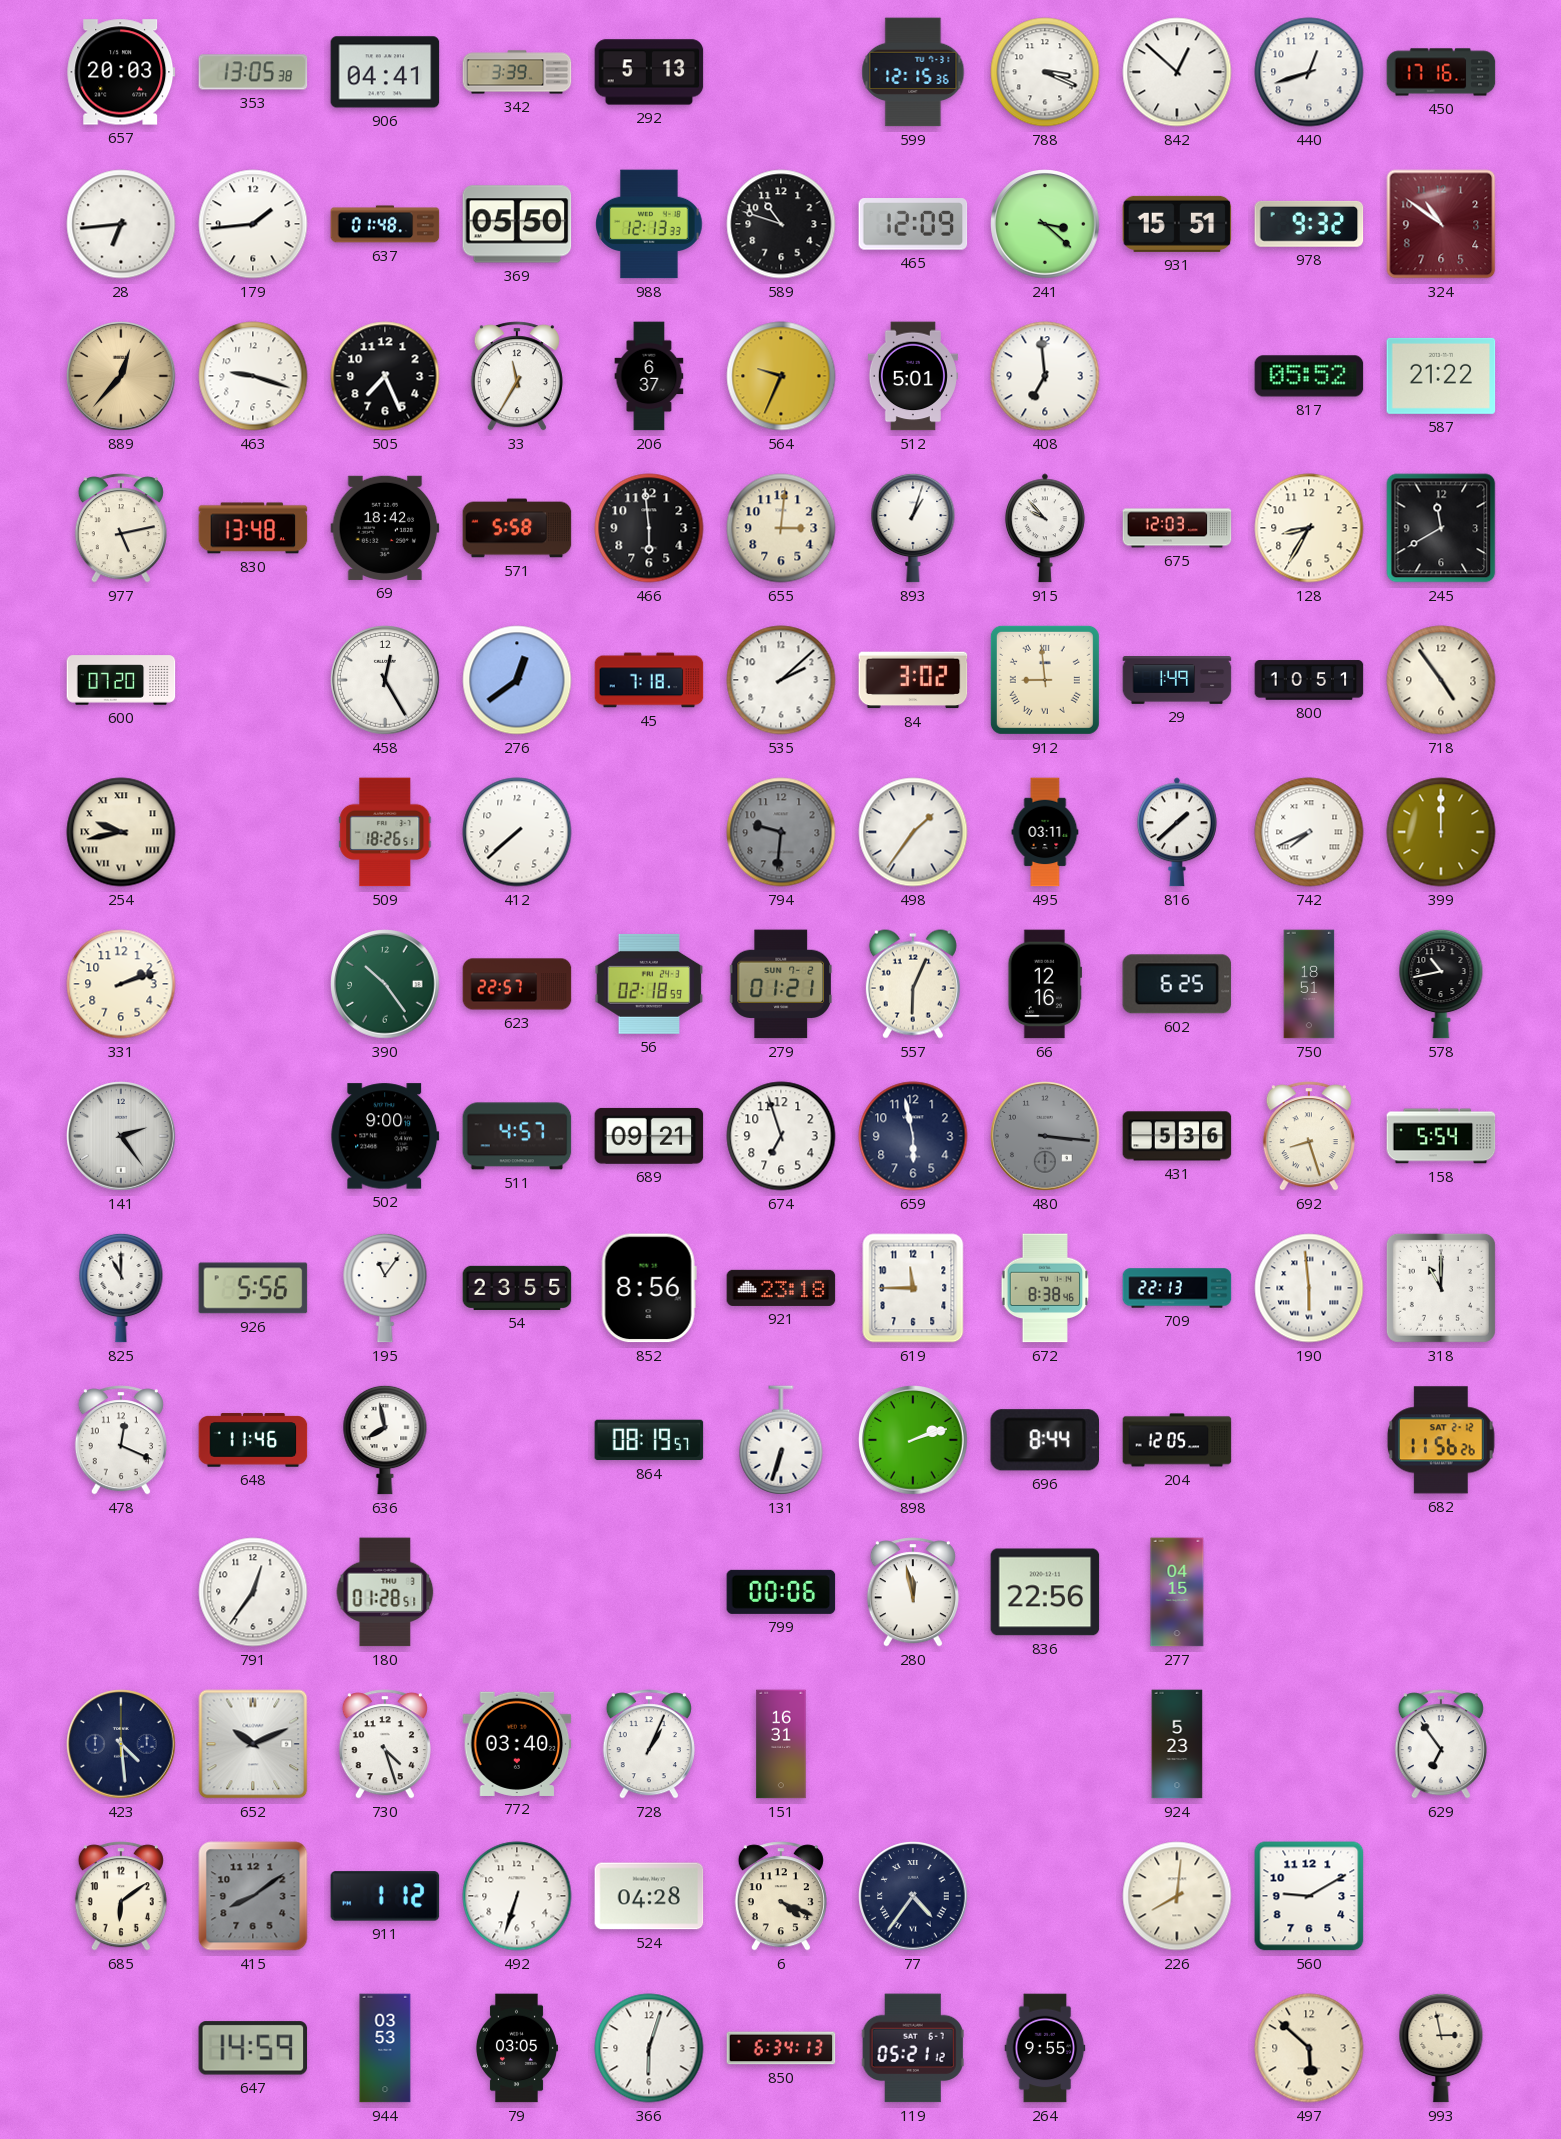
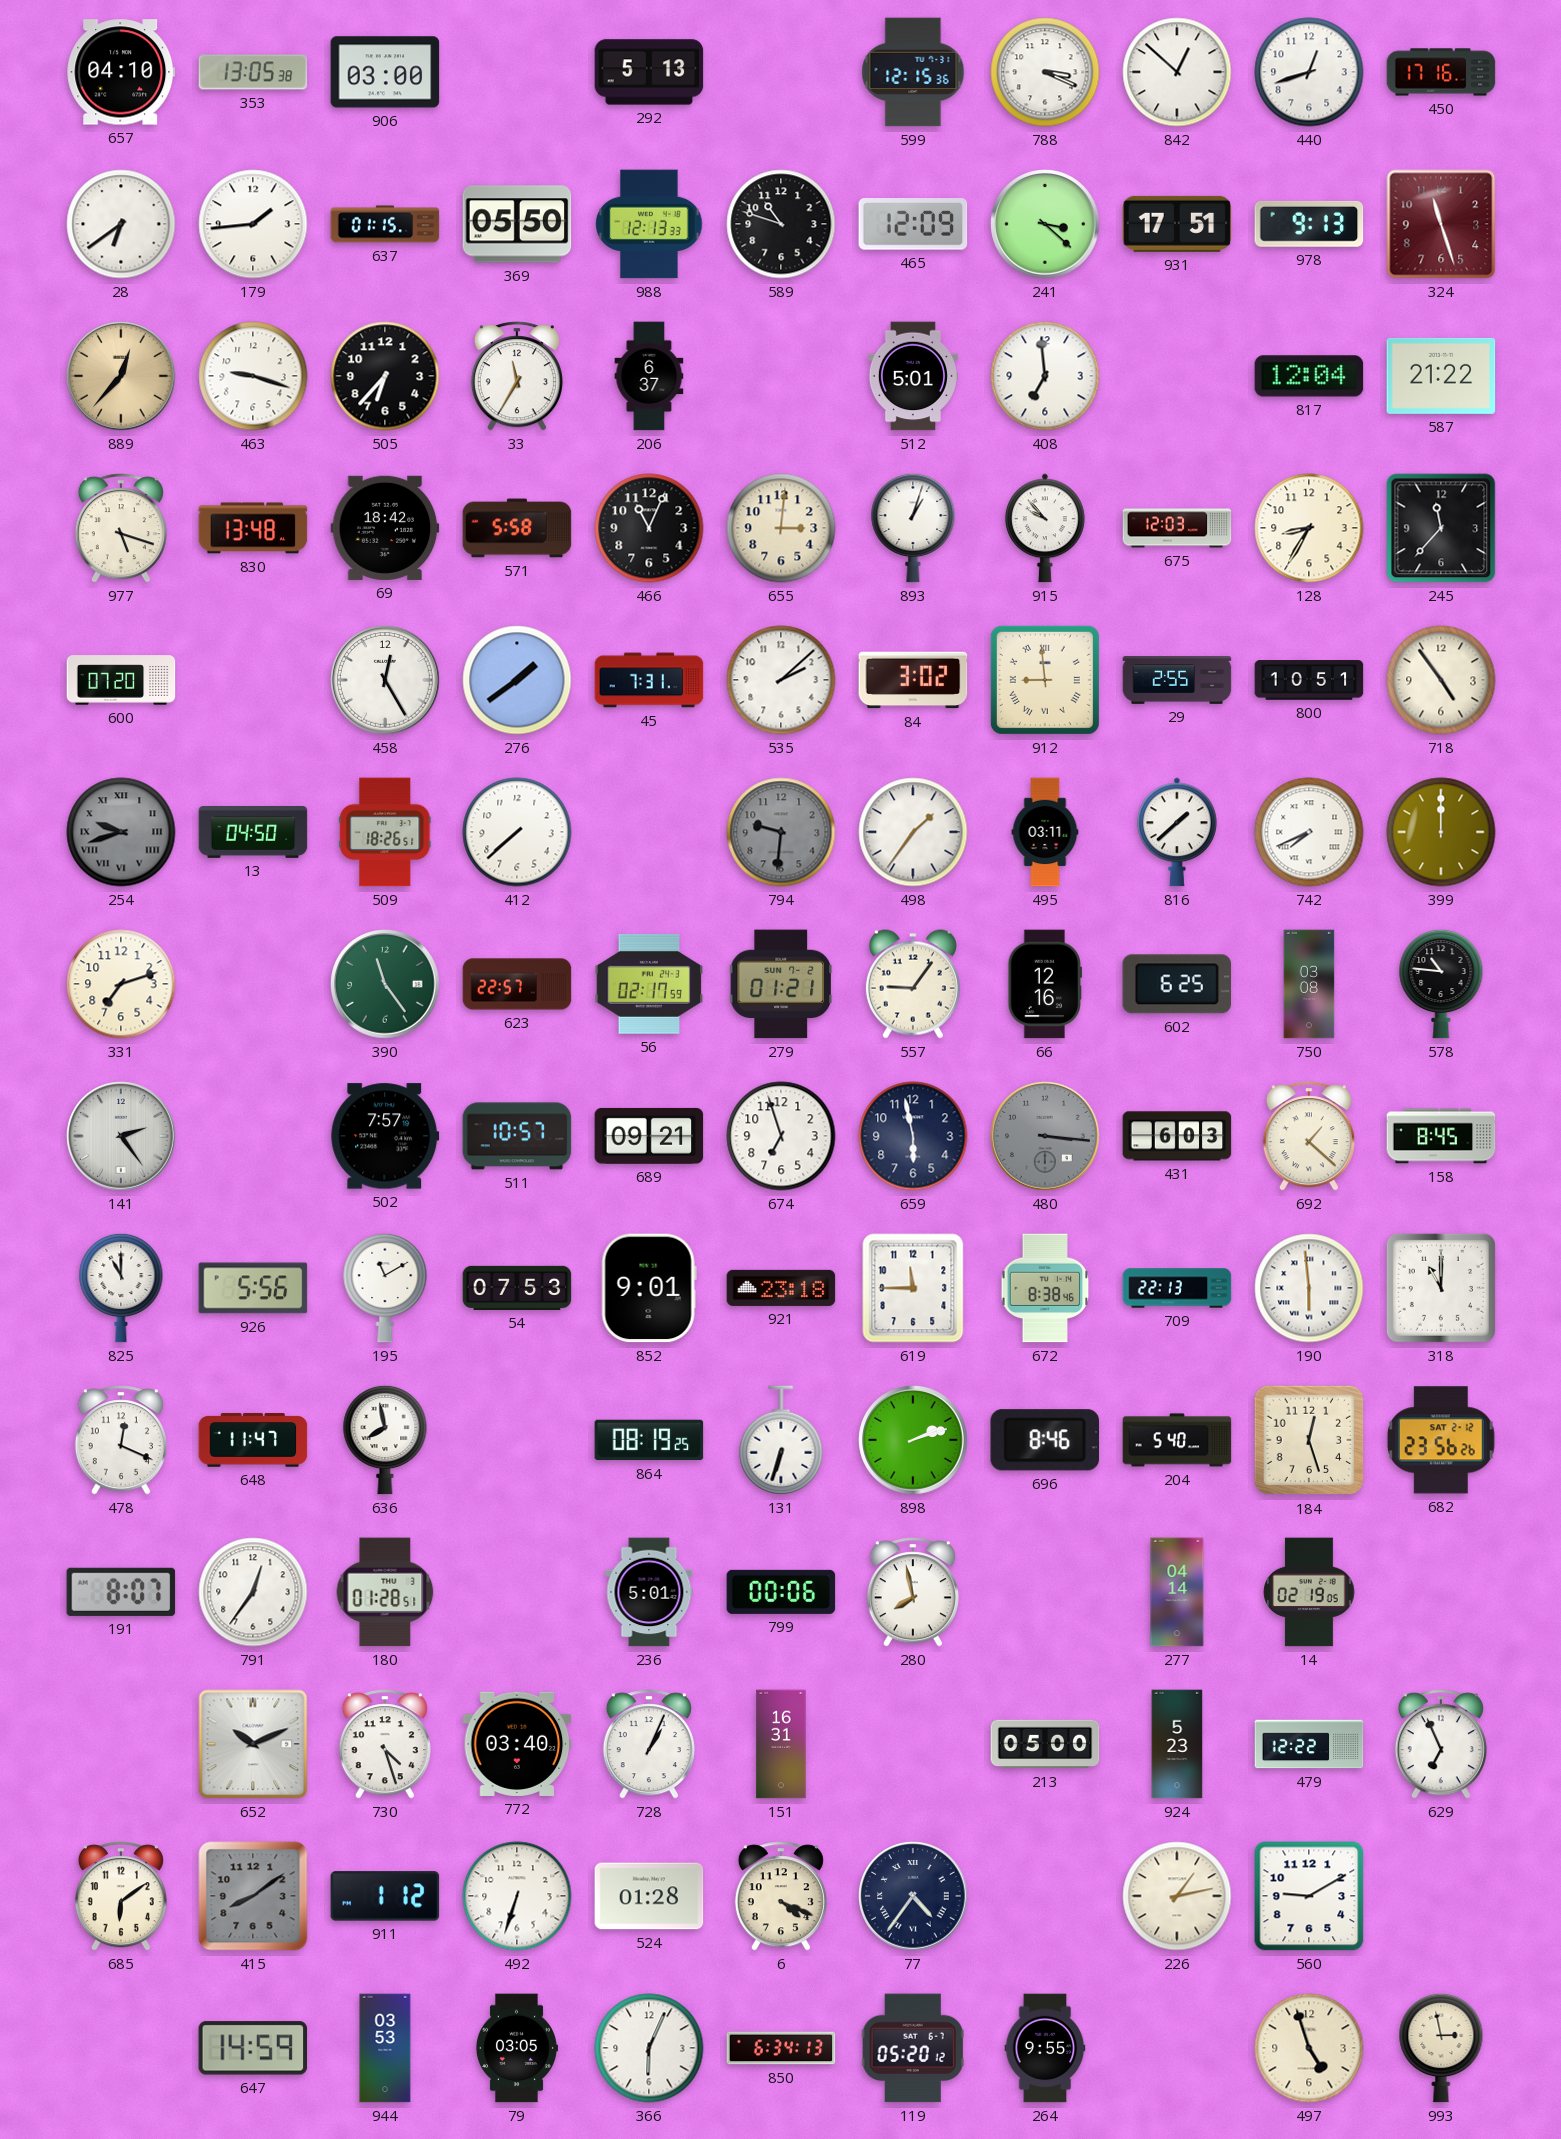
657: 20:03 -> 04:10
906: 04:41 -> 03:00
342: 3:39 -> none
28: 6:44 -> 6:39
637: 01:48 -> 01:15
931: 15:51 -> 17:51
978: 9:32 -> 9:13
324: 10:51 -> 11:27
505: 7:26 -> 6:37
564: 9:34 -> none
817: 05:52 -> 12:04
977: 5:13 -> 5:18
466: 5:59 -> 11:04
245: 11:40 -> 11:37
276: 12:39 -> 1:39
45: 7:18 -> 7:31
29: 1:49 -> 2:55
254: 9:43 -> 9:42
254 dial: cream -> grey
13: none -> 04:50
331: 2:12 -> 7:12
390: 10:24 -> 11:24
56: 02:18 -> 02:17
557: 6:04 -> 9:06
750: 18:51 -> 03:08
578: 10:43 -> 10:46
502: 9:00 -> 7:57
511: 4:57 -> 10:57
431: 5:36 -> 6:03
692: 8:27 -> 1:22
158: 5:54 -> 8:45
195: 11:06 -> 11:10
54: 23:55 -> 07:53
852: 8:56 -> 9:01
648: 11:46 -> 11:47
864: 08:19:57 -> 08:19:25
696: 8:44 -> 8:46
204: 12:05 -> 5:40
184: none -> 12:27
682: 11:56 -> 23:56
191: none -> 8:07
236: none -> 5:01
280: 11:58 -> 7:58
836: 22:56 -> none
277: 04:15 -> 04:14
14: none -> 02:19
423: 4:29 -> none
213: none -> 05:00
479: none -> 12:22
629: 6:54 -> 6:56
524: 04:28 -> 01:28
226: 8:01 -> 1:13
366: 6:03 -> 6:04
119: 05:21 -> 05:20
497: 5:52 -> 4:57
